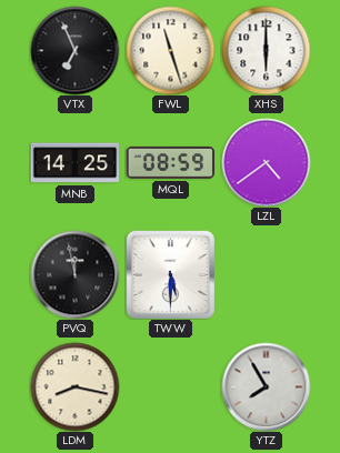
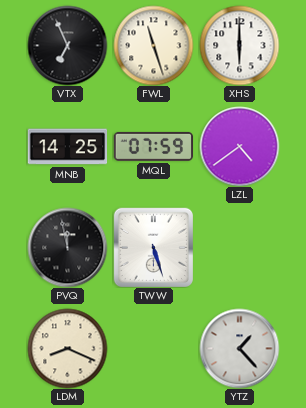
MQL: 08:59 -> 07:59
TWW: 5:30 -> 5:27
LDM: 8:17 -> 8:19
YTZ: 7:55 -> 1:23
